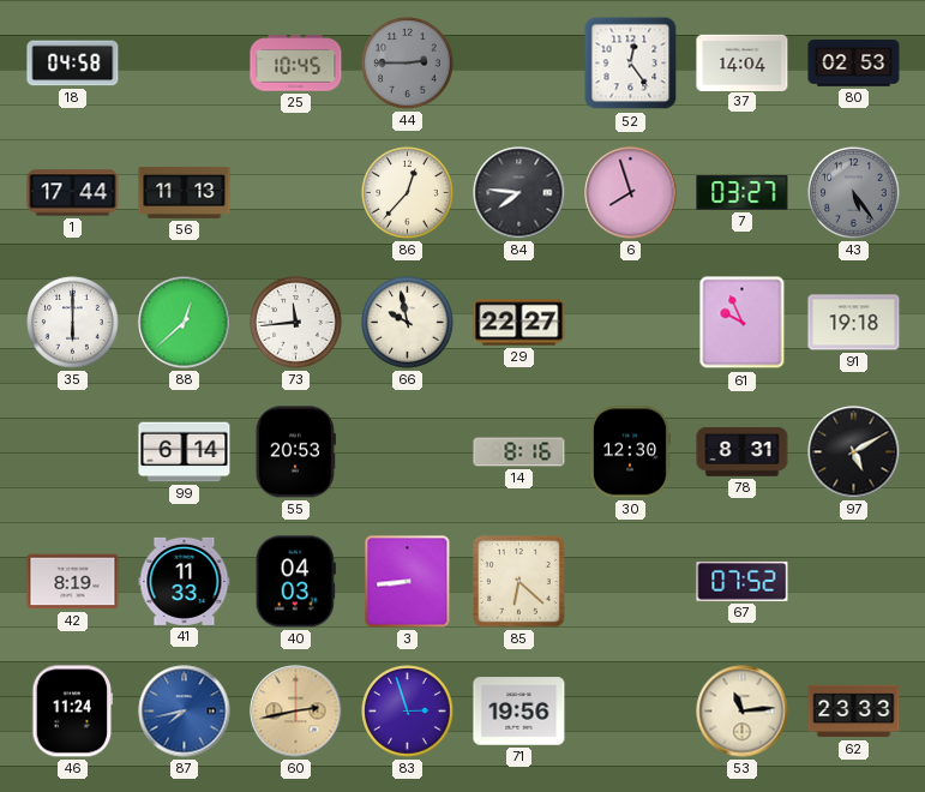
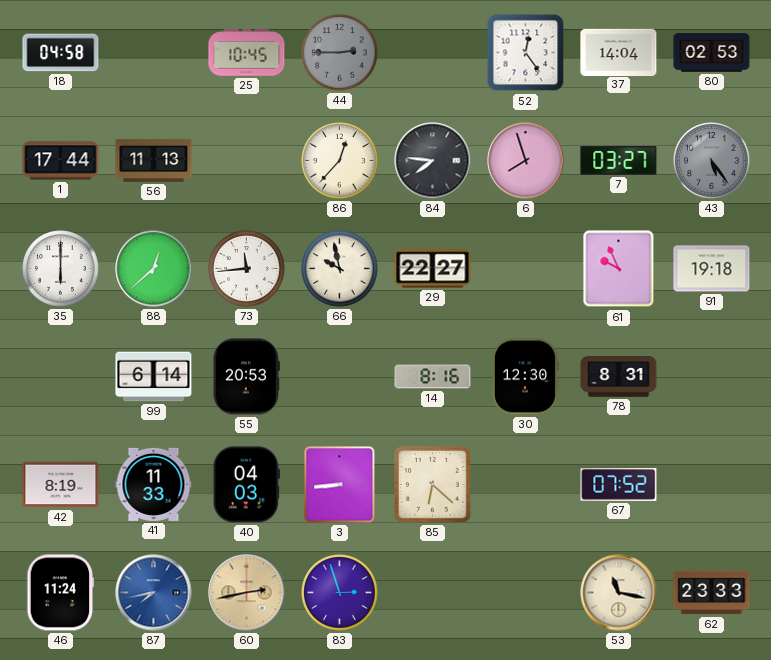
97: 5:10 -> none
71: 19:56 -> none
53: 11:14 -> 11:17
